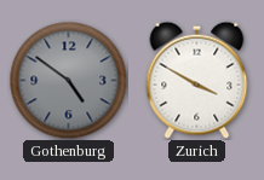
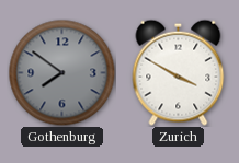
Gothenburg: 4:51 -> 7:51
